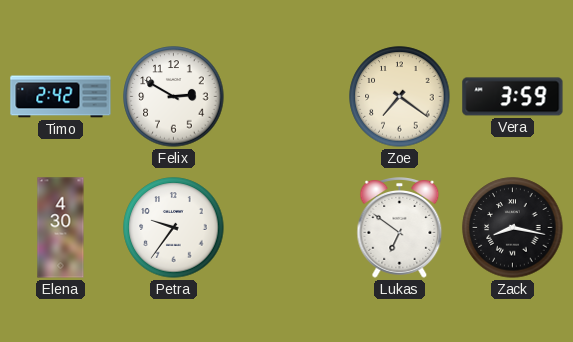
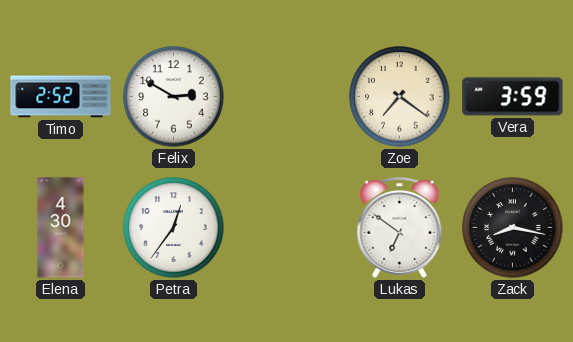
Timo: 2:42 -> 2:52
Petra: 9:36 -> 12:36
